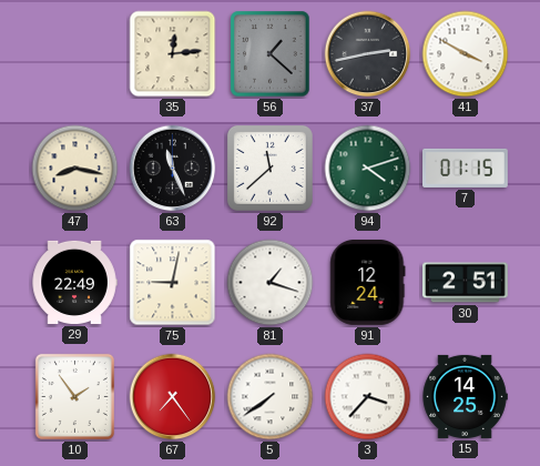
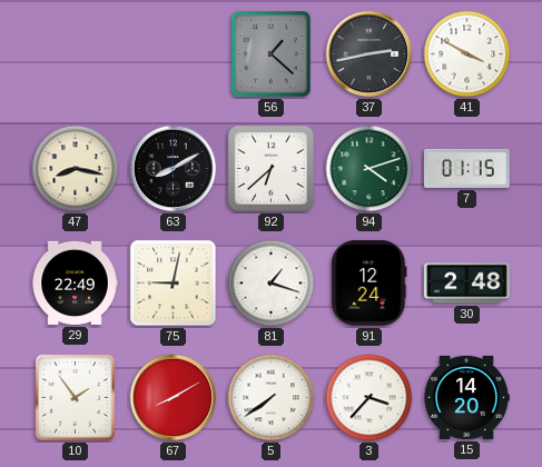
35: 12:14 -> none
63: 11:26 -> 8:10
92: 11:38 -> 6:38
30: 2:51 -> 2:48
67: 7:24 -> 8:10
15: 14:25 -> 14:20
